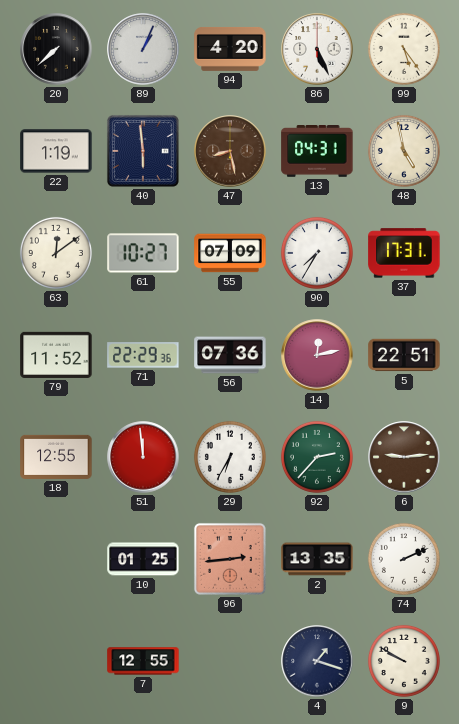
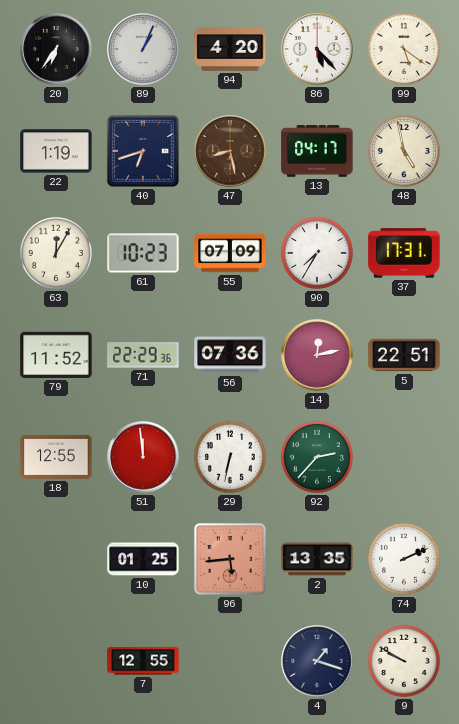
20: 7:38 -> 6:36
86: 5:26 -> 5:23
99: 5:24 -> 5:21
40: 5:59 -> 6:42
13: 04:31 -> 04:17
63: 12:09 -> 12:05
61: 10:27 -> 10:23
29: 6:35 -> 6:32
6: 9:14 -> none
96: 2:44 -> 5:44
